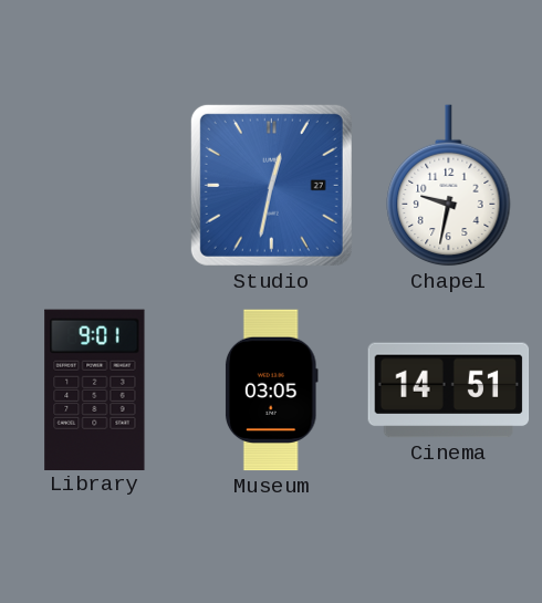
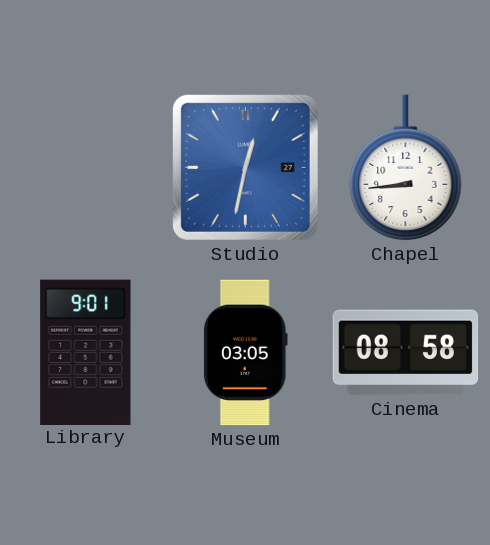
Chapel: 9:32 -> 8:44
Cinema: 14:51 -> 08:58
